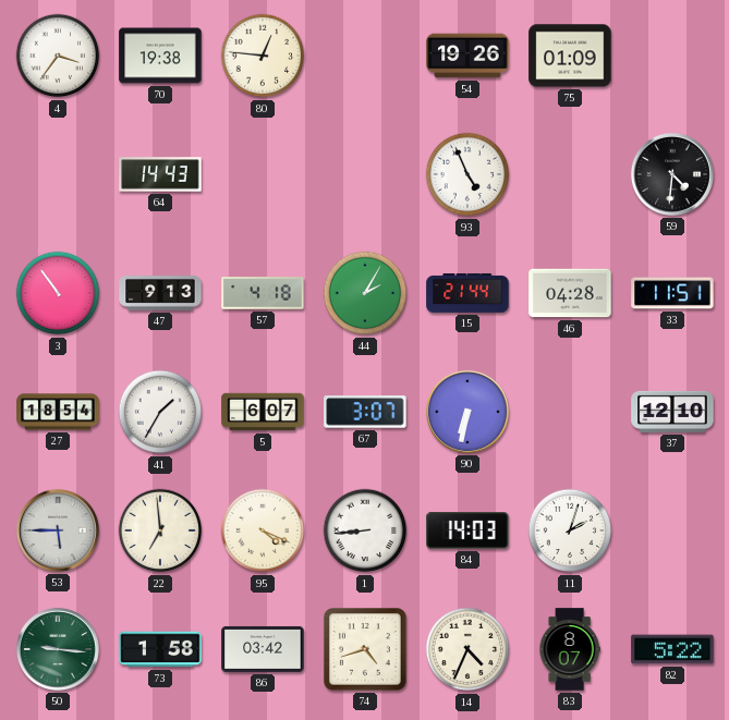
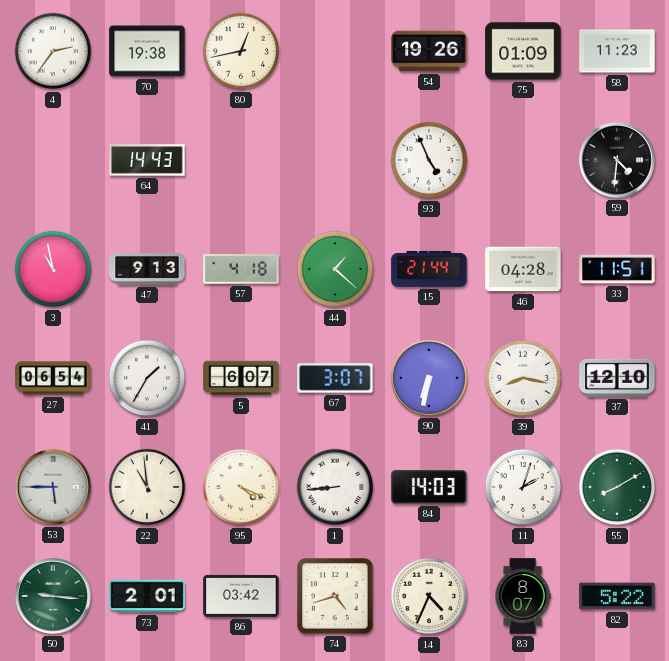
4: 3:36 -> 2:36
80: 12:46 -> 12:43
58: none -> 11:23
3: 10:54 -> 10:58
44: 2:05 -> 1:22
27: 18:54 -> 06:54
39: none -> 8:17
22: 6:59 -> 10:59
55: none -> 8:10
73: 1:58 -> 2:01
